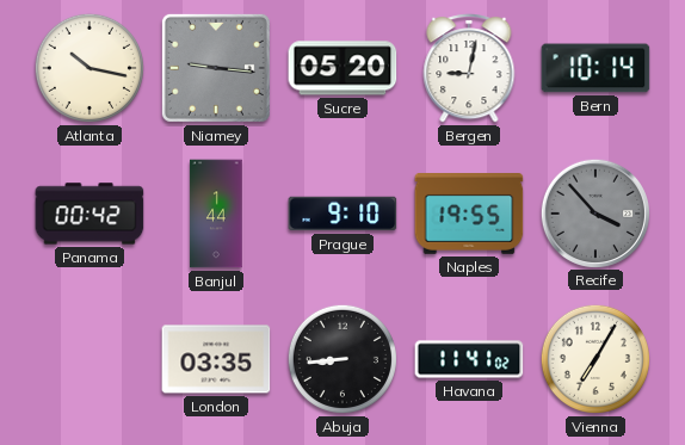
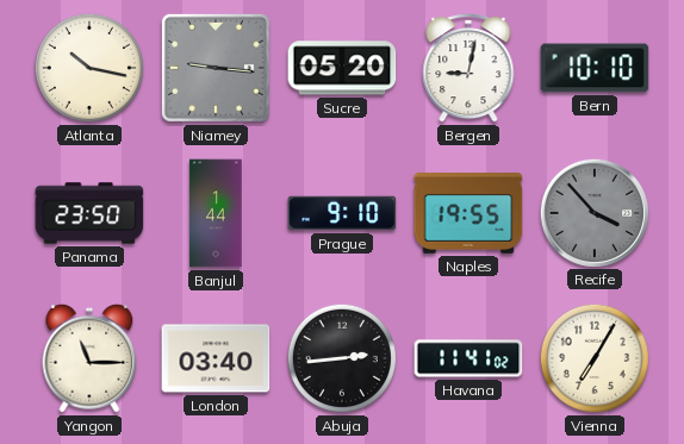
Bern: 10:14 -> 10:10
Panama: 00:42 -> 23:50
Yangon: none -> 11:15
London: 03:35 -> 03:40
Abuja: 8:44 -> 2:44
